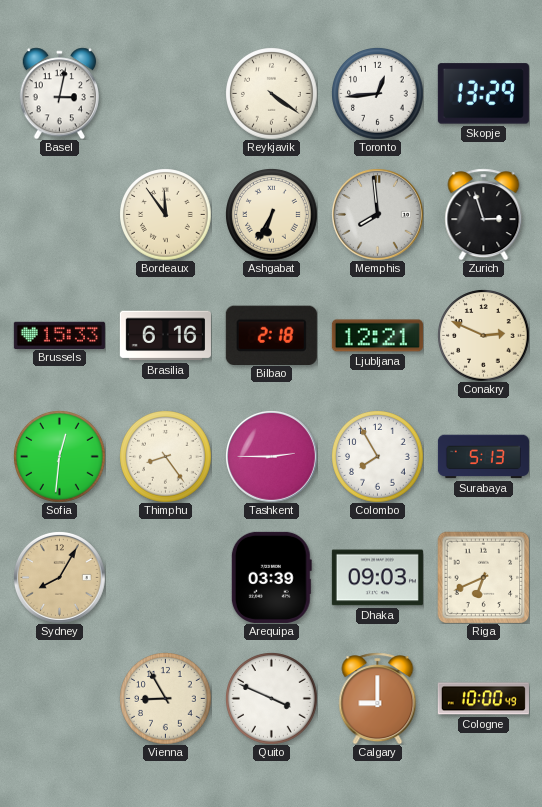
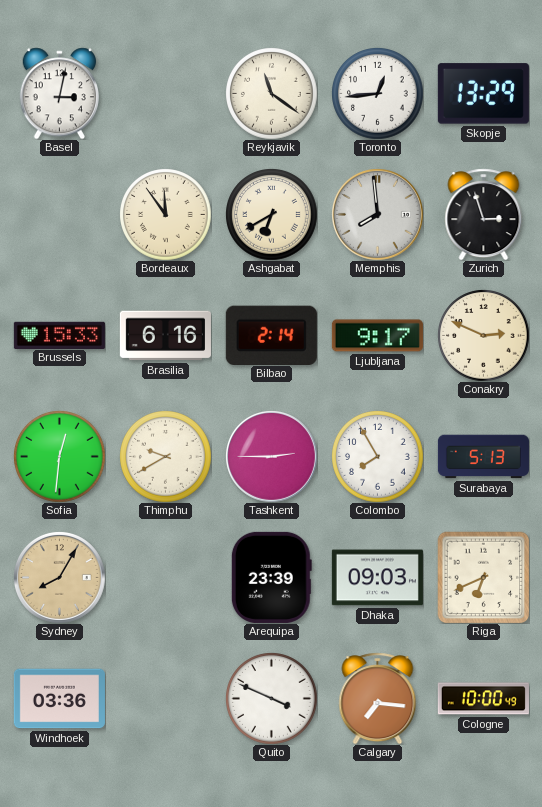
Reykjavik: 4:21 -> 11:21
Ashgabat: 6:35 -> 6:40
Bilbao: 2:18 -> 2:14
Ljubljana: 12:21 -> 9:17
Thimphu: 8:24 -> 9:40
Arequipa: 03:39 -> 23:39
Windhoek: none -> 03:36
Vienna: 8:55 -> none
Calgary: 9:00 -> 7:16
